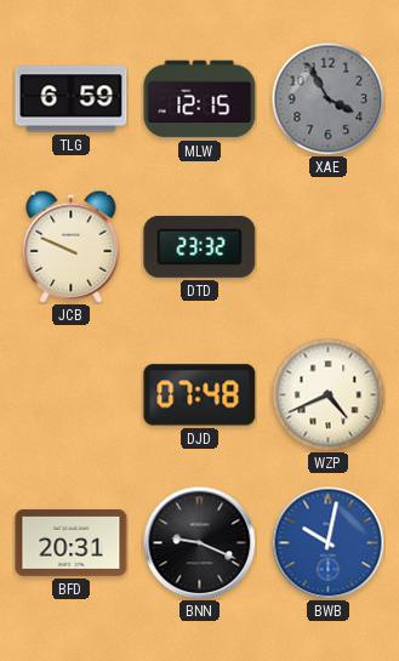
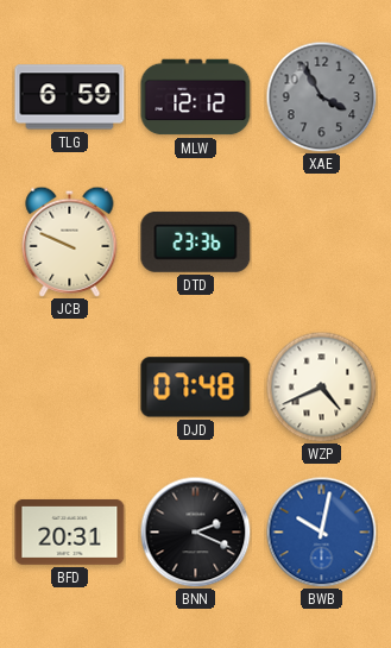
MLW: 12:15 -> 12:12
DTD: 23:32 -> 23:36
BNN: 9:19 -> 2:19
